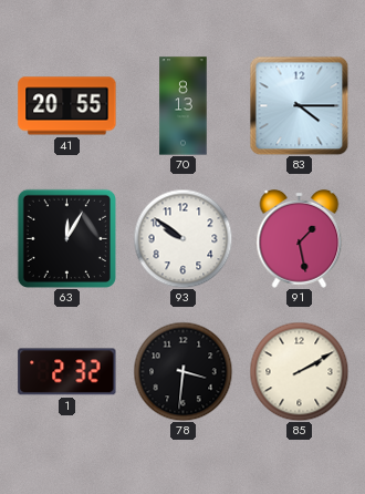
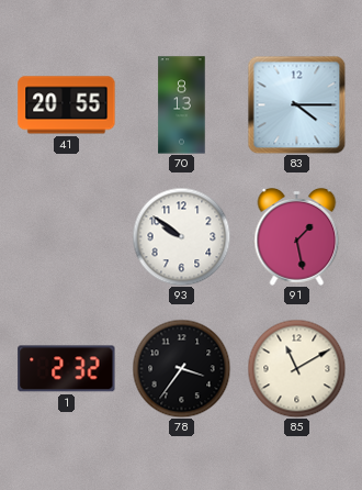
63: 12:05 -> none
78: 3:31 -> 3:36
85: 2:10 -> 11:10
